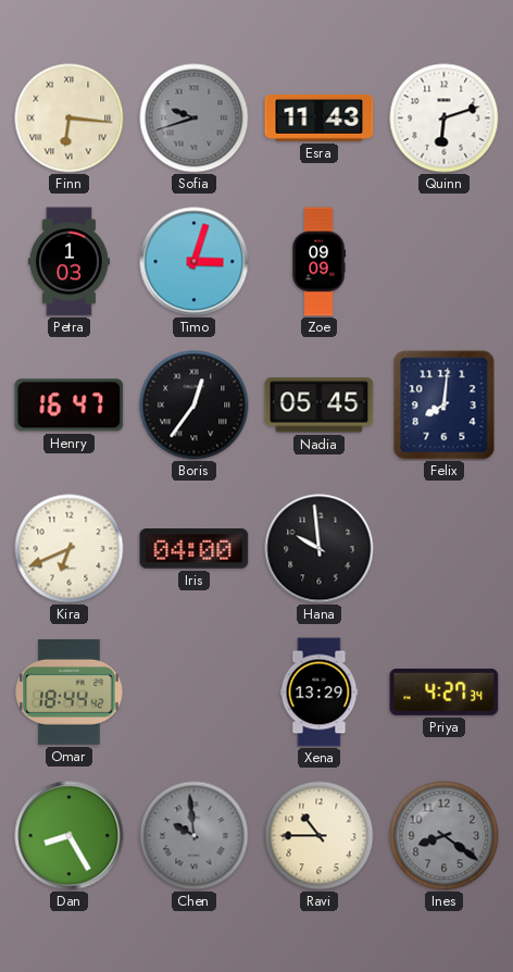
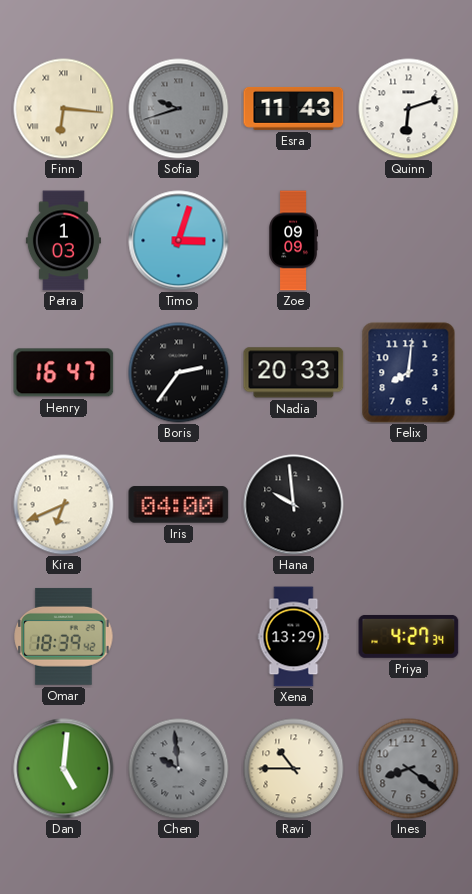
Boris: 12:36 -> 2:36
Nadia: 05:45 -> 20:33
Omar: 18:44 -> 18:39
Dan: 8:25 -> 5:01
